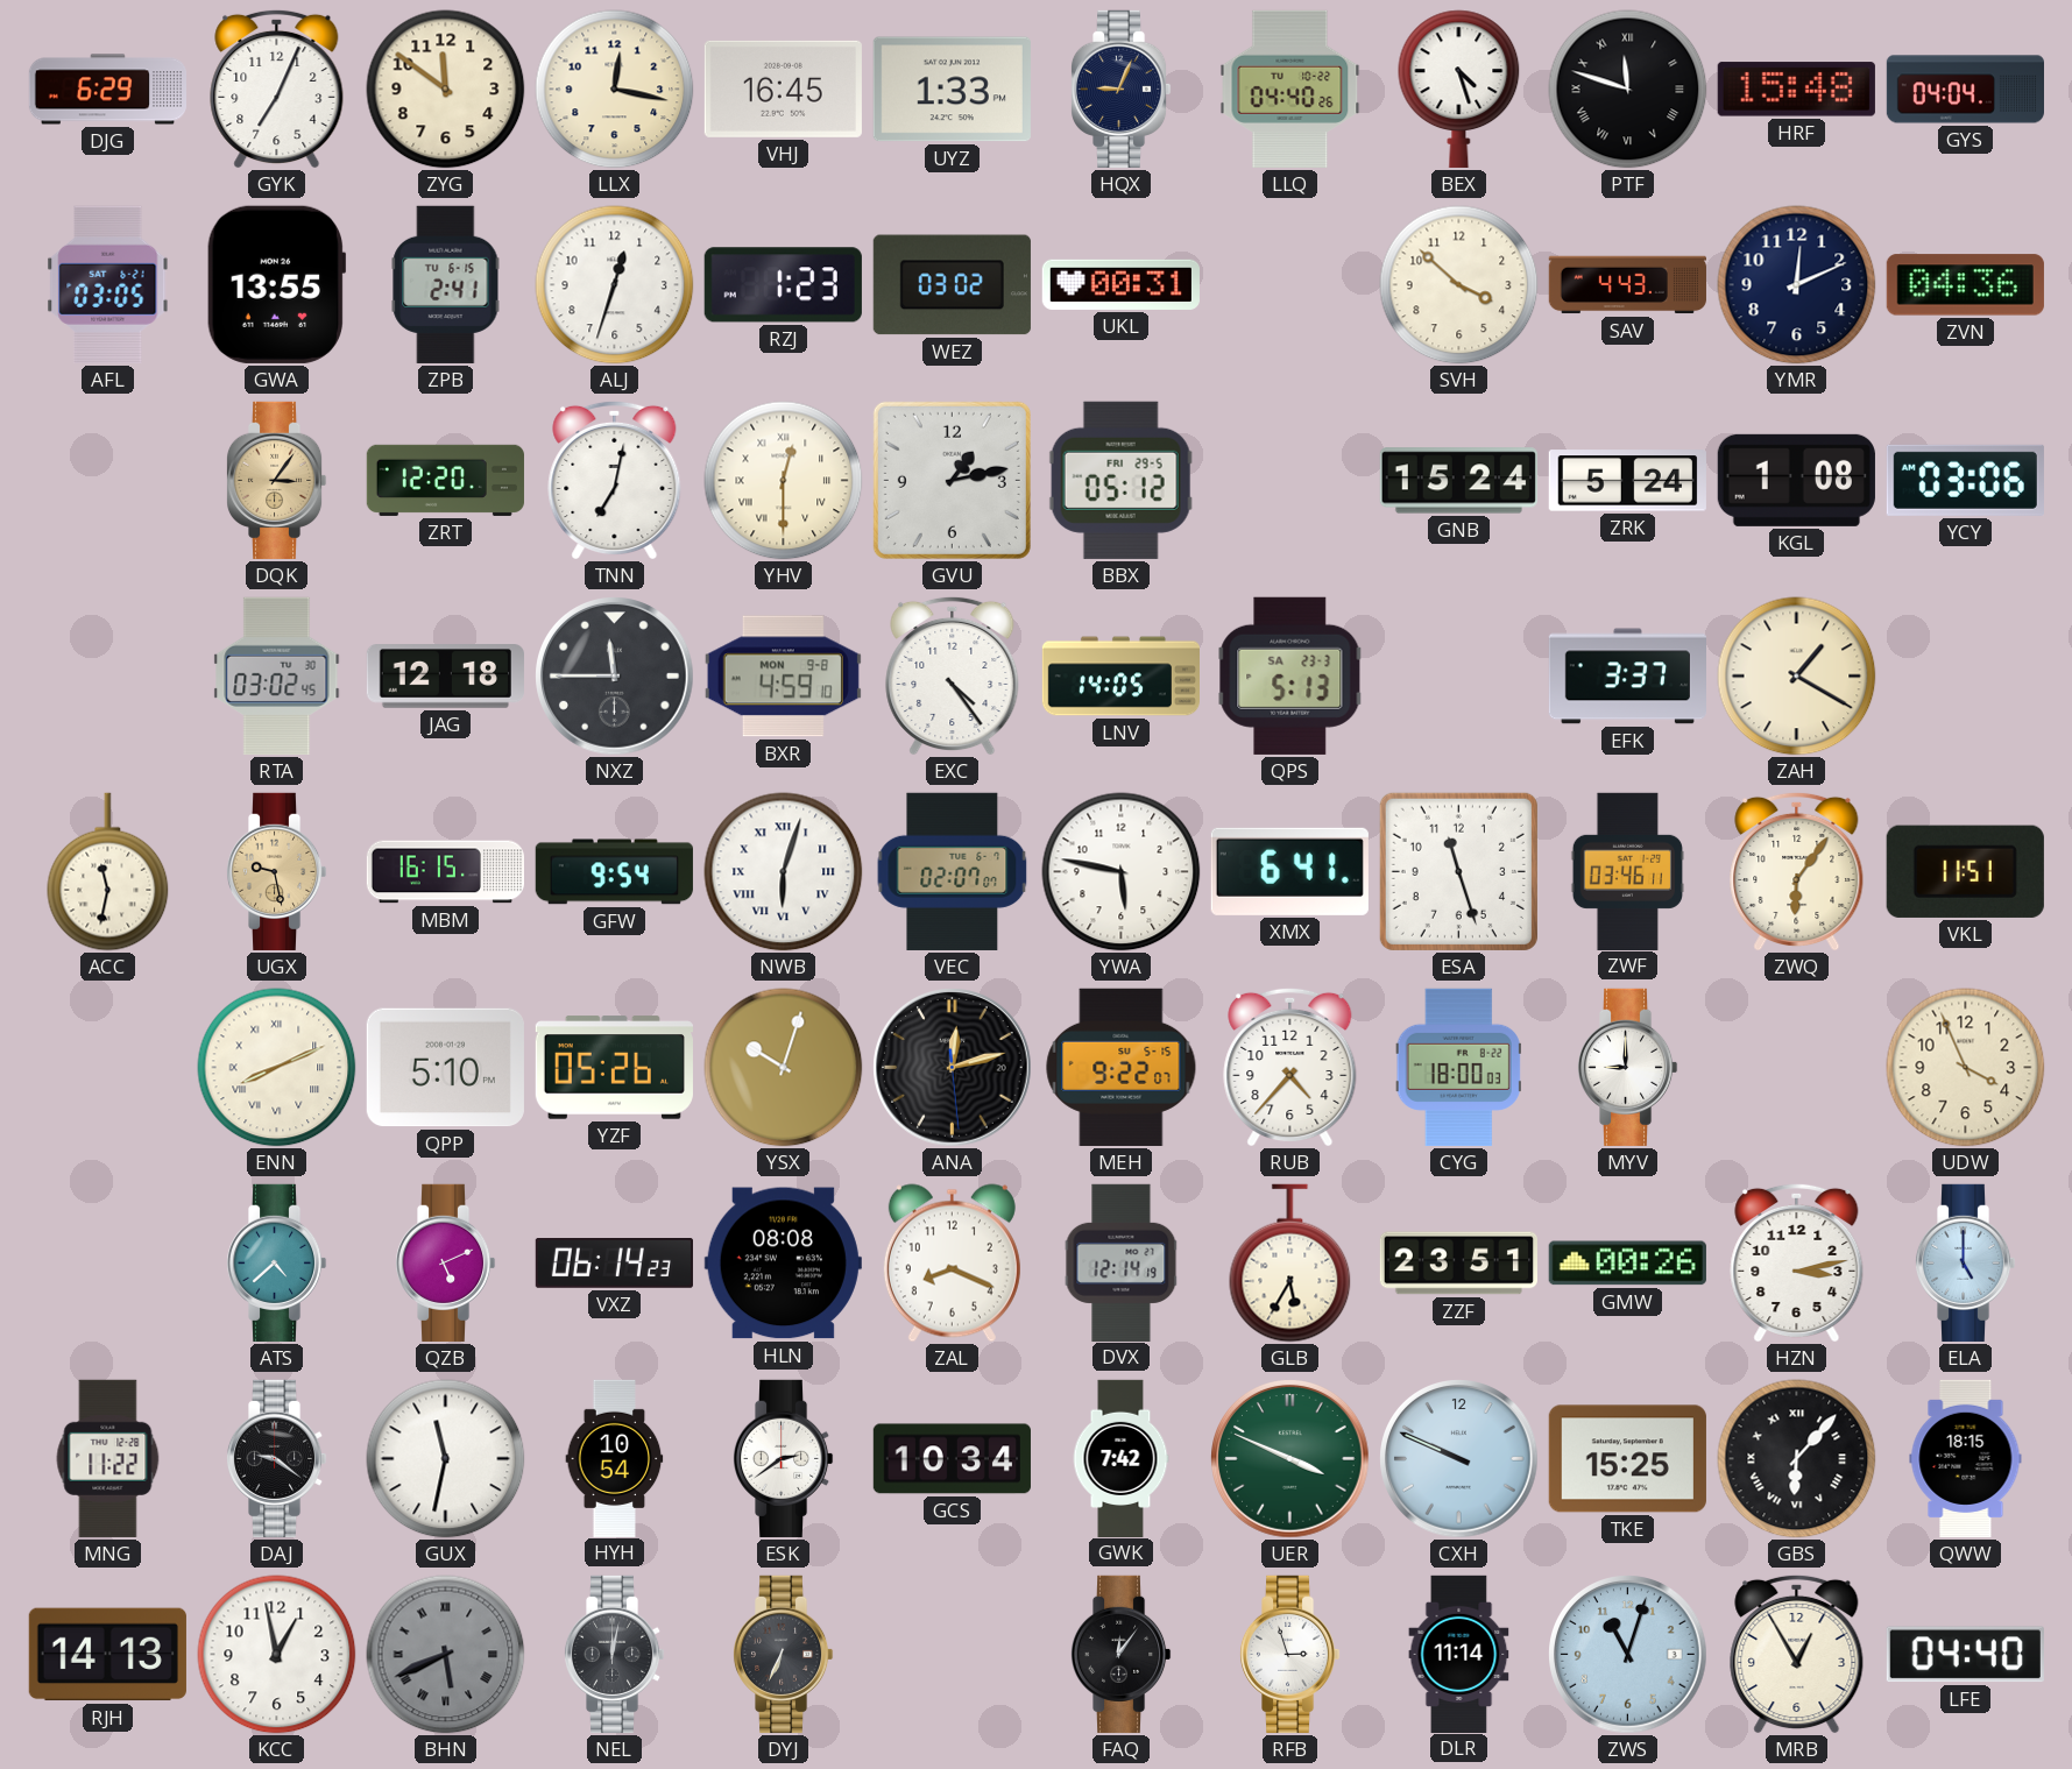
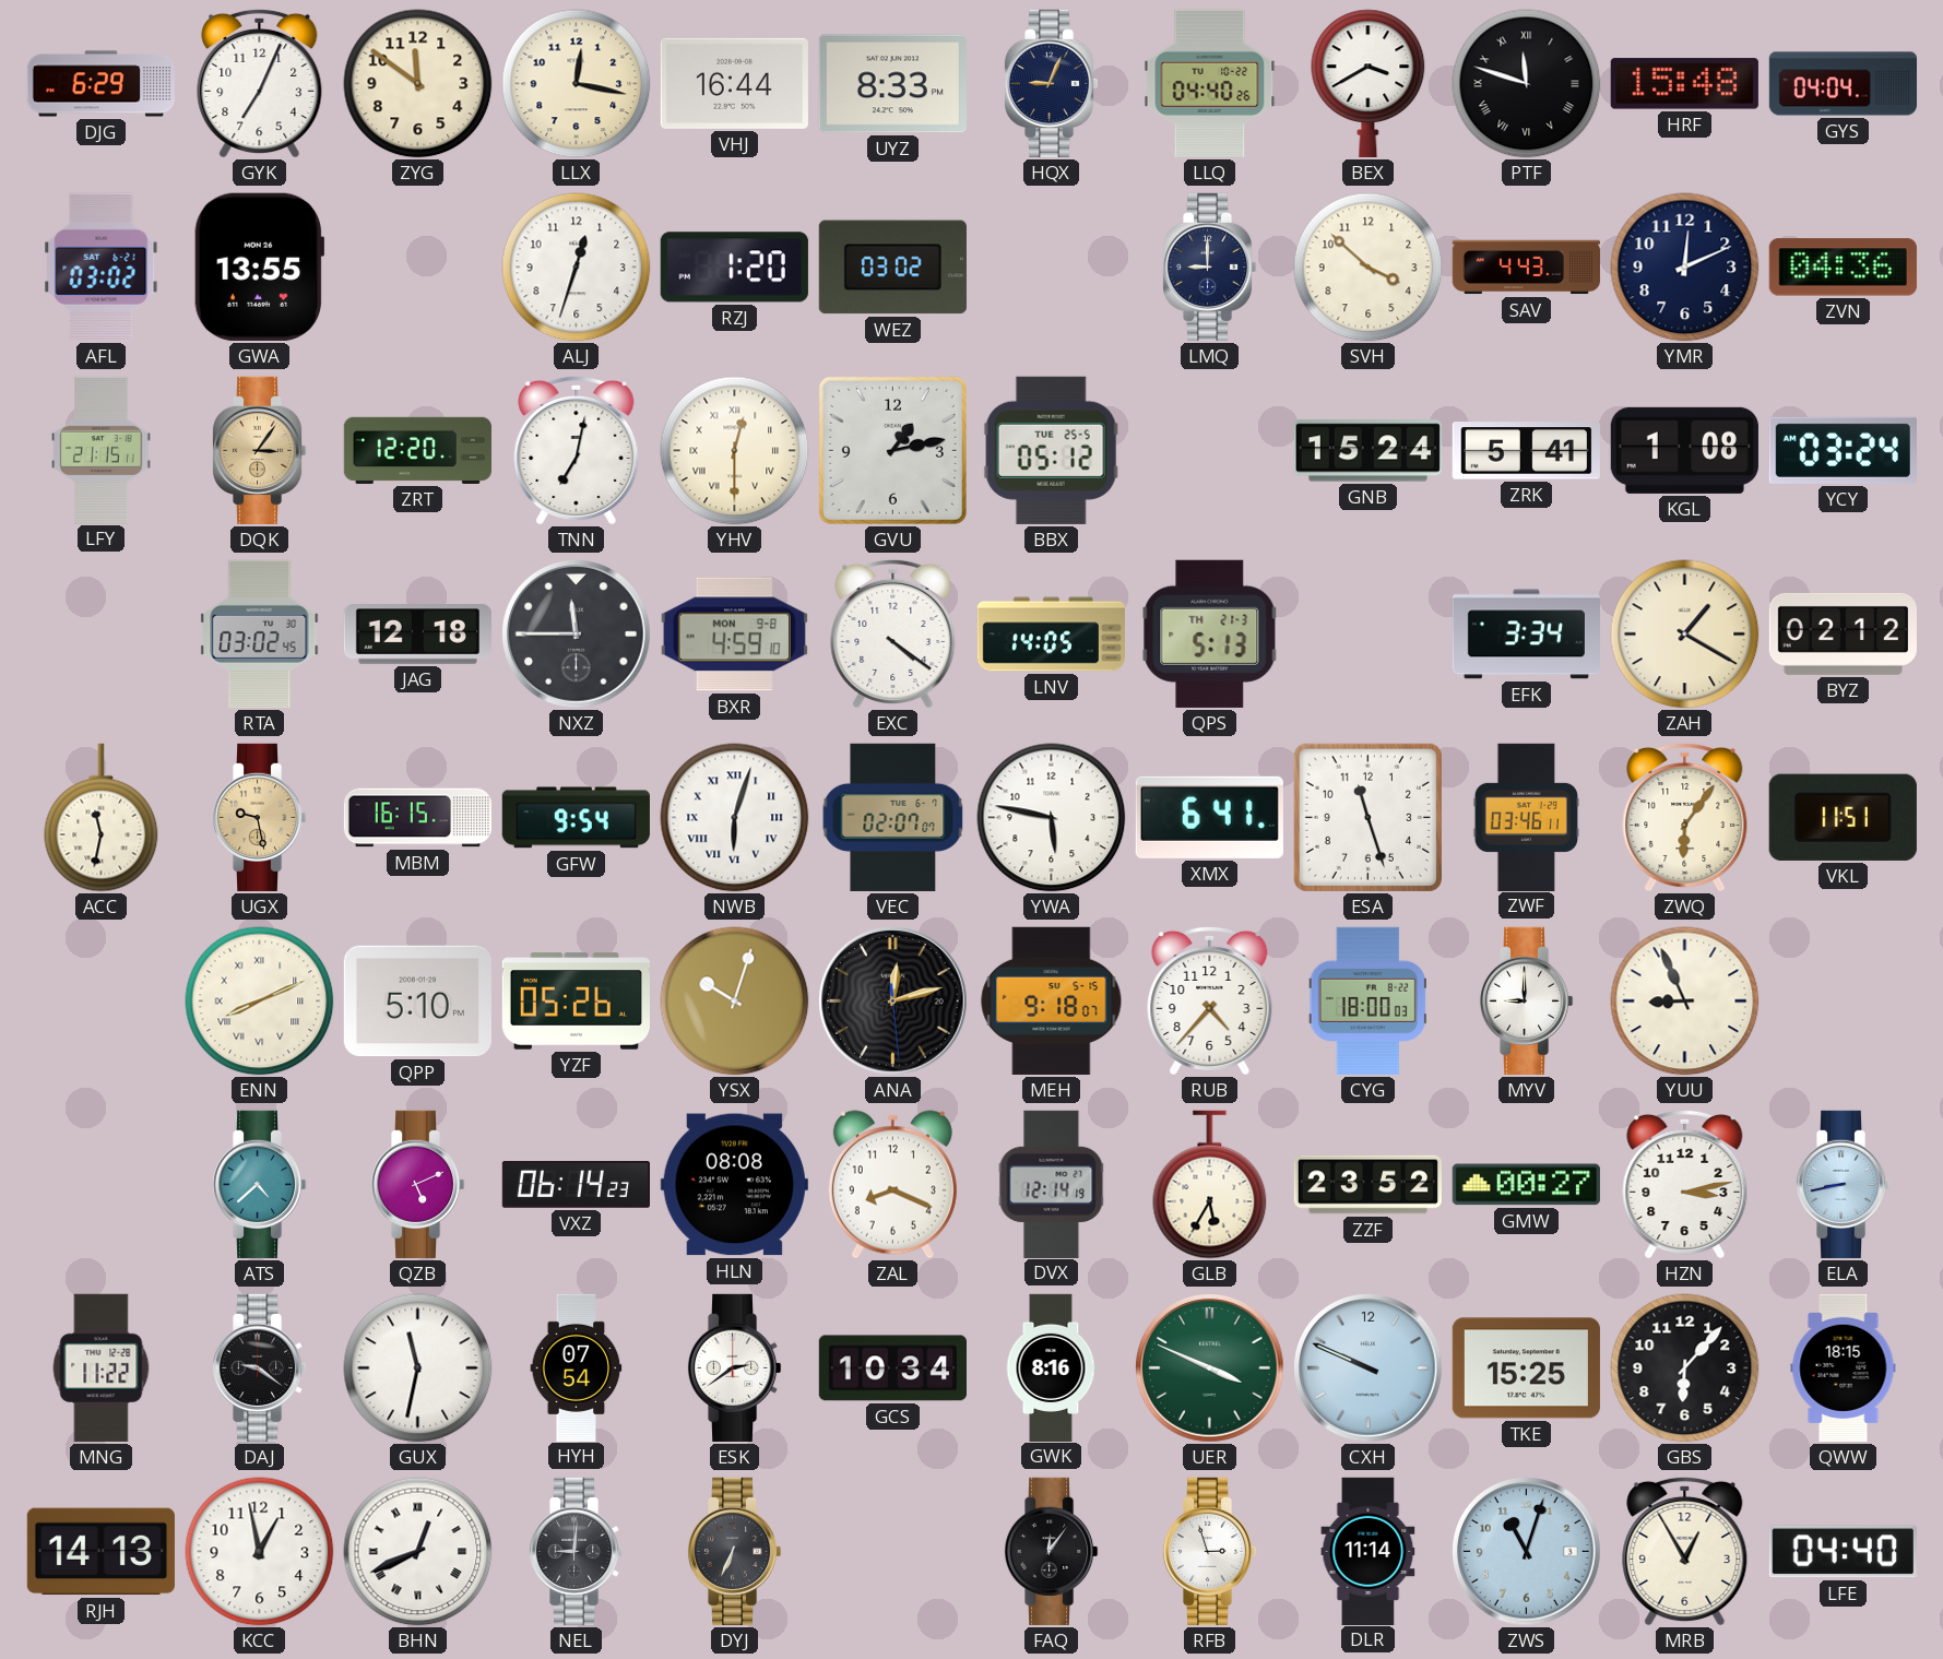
VHJ: 16:45 -> 16:44
UYZ: 1:33 -> 8:33
BEX: 4:27 -> 3:40
AFL: 03:05 -> 03:02
ZPB: 2:41 -> none
RZJ: 1:23 -> 1:20
UKL: 00:31 -> none
LMQ: none -> 9:00
LFY: none -> 21:15
BBX date: FRI 29-5 -> TUE 25-5
ZRK: 5:24 -> 5:41
YCY: 03:06 -> 03:24
EXC: 4:24 -> 4:21
QPS date: SA 23-3 -> TH 21-3
EFK: 3:37 -> 3:34
BYZ: none -> 02:12
MEH: 9:22 -> 9:18
YUU: none -> 8:56
UDW: 3:56 -> none
ZZF: 23:51 -> 23:52
GMW: 00:26 -> 00:27
ELA: 5:00 -> 8:43
HYH: 10:54 -> 07:54
GWK: 7:42 -> 8:16
GBS numerals: Roman -> Arabic
BHN: 5:41 -> 12:41
BHN dial: grey -> white
NEL: 12:02 -> 9:01
